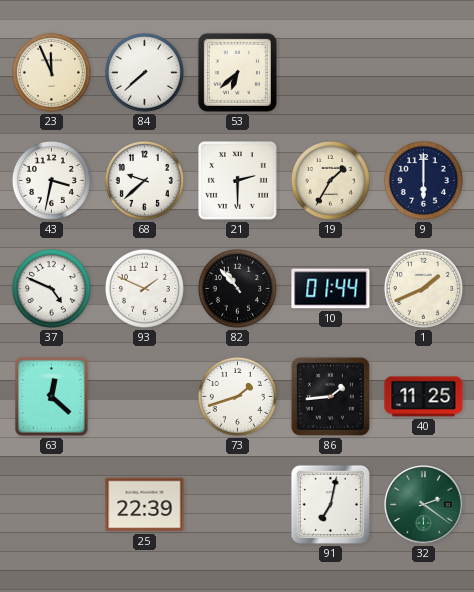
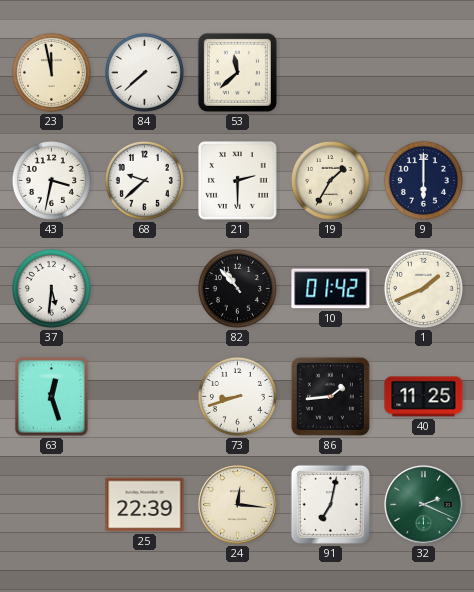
23: 11:56 -> 11:58
53: 6:38 -> 11:38
37: 4:49 -> 5:31
93: 1:49 -> none
10: 01:44 -> 01:42
63: 12:22 -> 12:27
73: 1:42 -> 8:42
24: none -> 12:16
32: 2:21 -> 2:19
